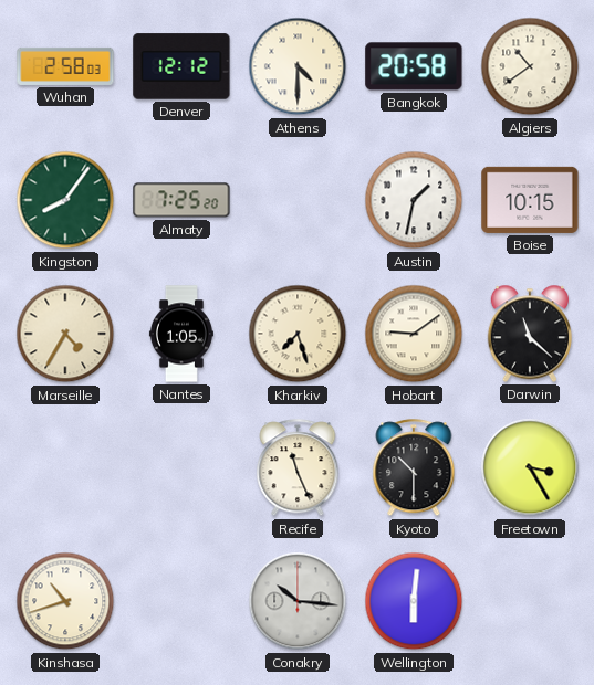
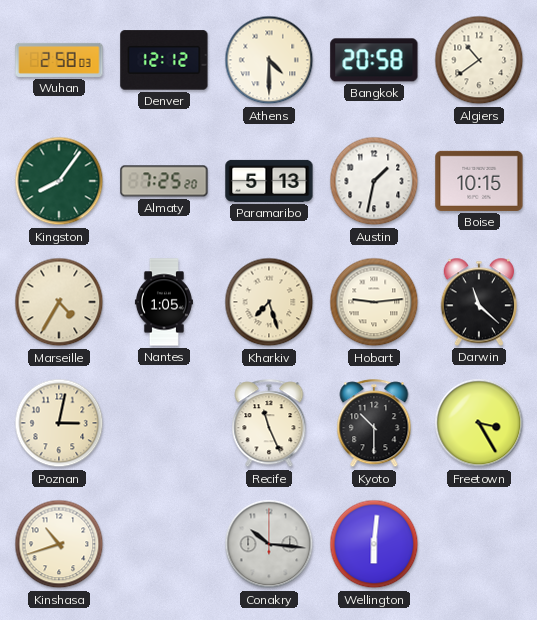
Paramaribo: none -> 5:13
Hobart: 9:09 -> 9:14
Poznan: none -> 3:02
